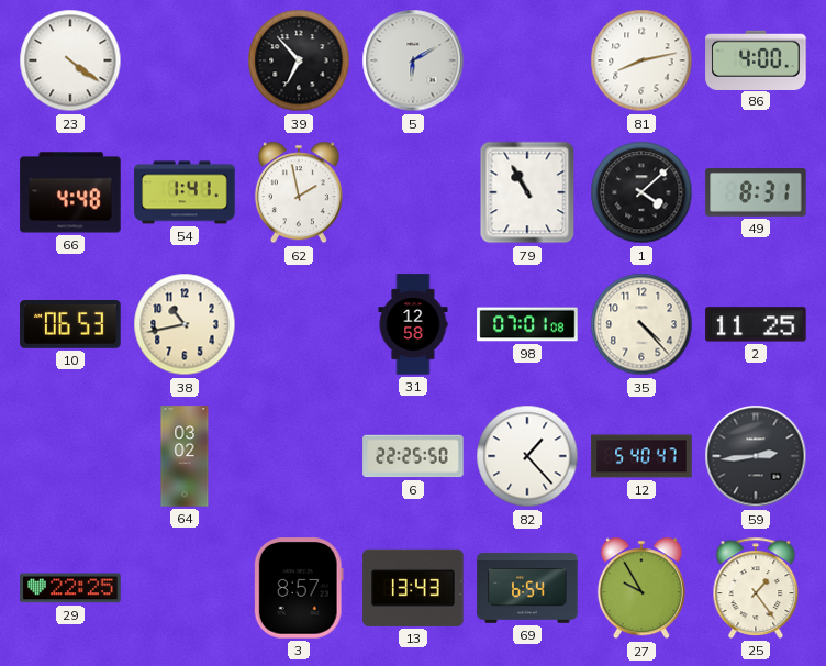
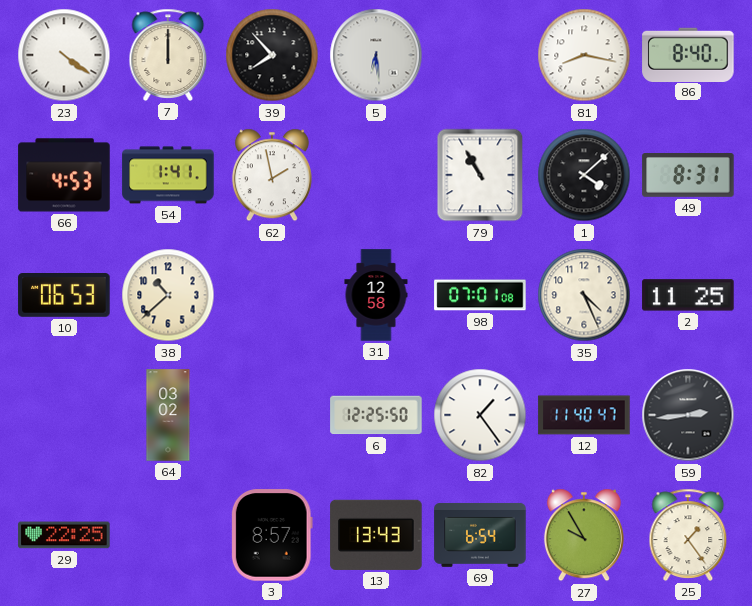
7: none -> 12:00
39: 6:53 -> 7:53
5: 6:10 -> 6:29
81: 8:13 -> 8:17
86: 4:00 -> 8:40
66: 4:48 -> 4:53
38: 10:43 -> 10:38
35: 4:23 -> 4:26
6: 22:25 -> 12:25
82: 1:23 -> 1:24
12: 5:40 -> 11:40
